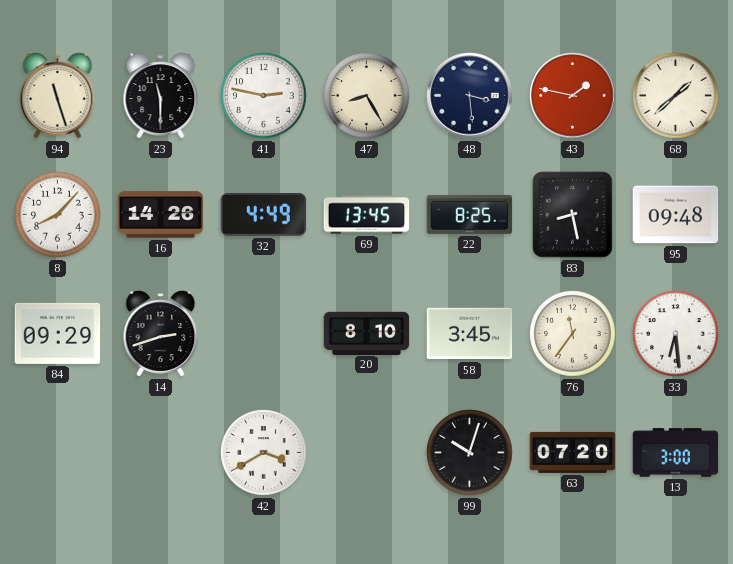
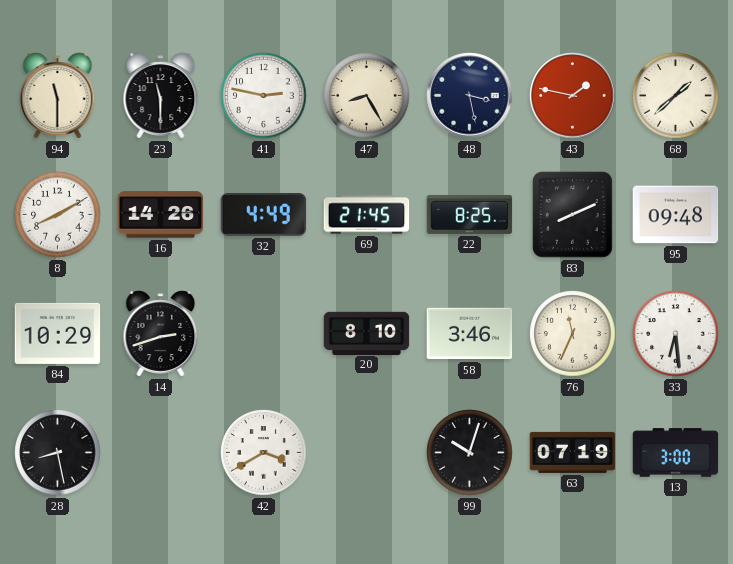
94: 11:27 -> 11:30
48: 3:29 -> 3:28
8: 8:07 -> 8:10
69: 13:45 -> 21:45
83: 8:28 -> 8:11
84: 09:29 -> 10:29
58: 3:45 -> 3:46
76: 11:36 -> 11:34
28: none -> 8:28
63: 07:20 -> 07:19
